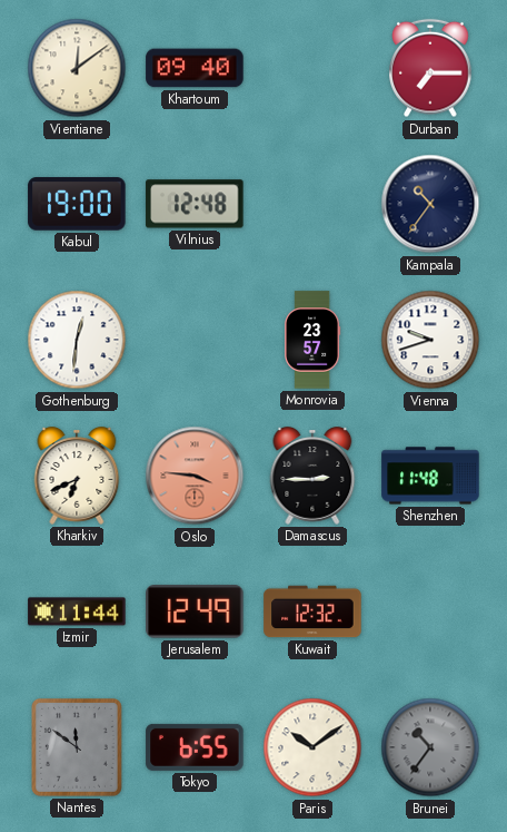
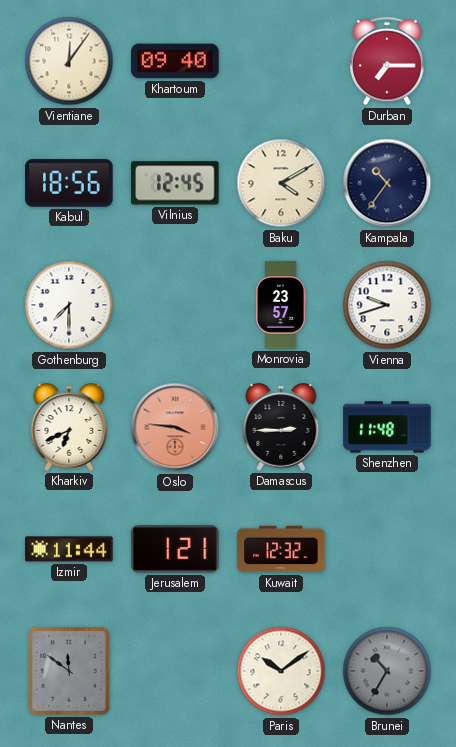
Vientiane: 12:09 -> 12:06
Kabul: 19:00 -> 18:56
Vilnius: 12:48 -> 12:45
Baku: none -> 4:10
Gothenburg: 12:31 -> 7:30
Jerusalem: 12:49 -> 1:21
Tokyo: 6:55 -> none
Brunei: 10:36 -> 10:35
